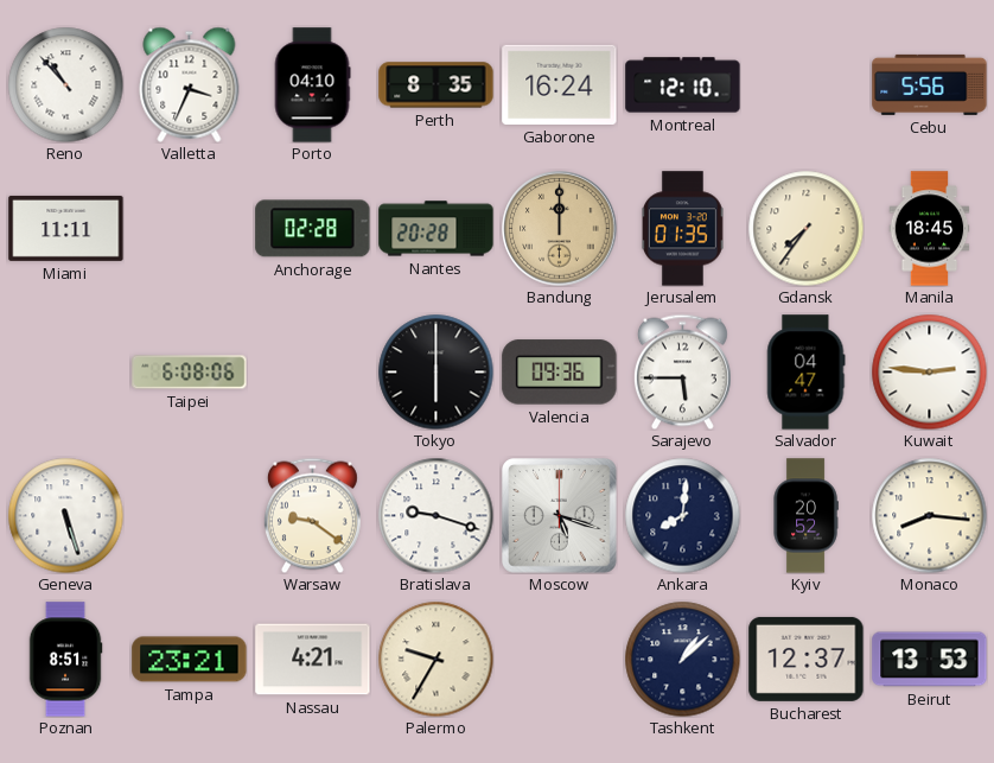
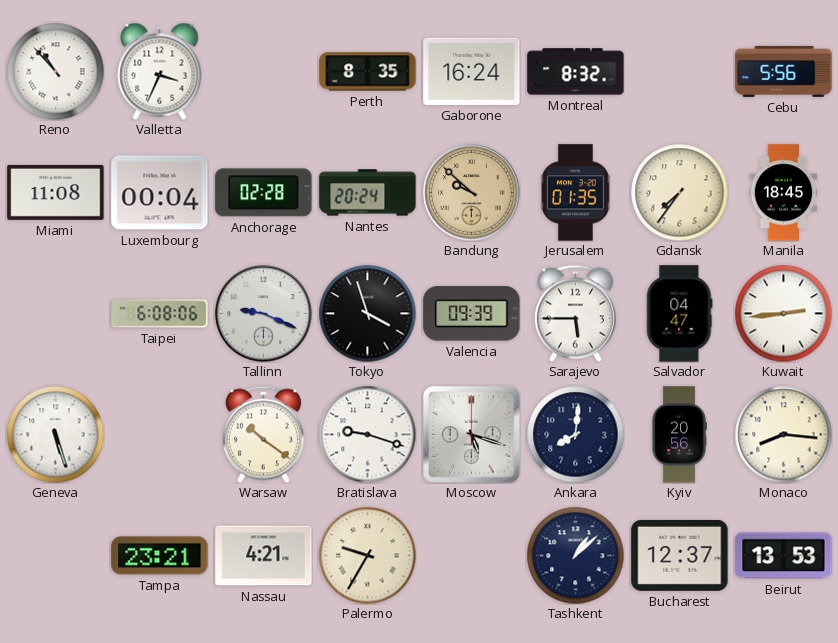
Porto: 04:10 -> none
Montreal: 12:10 -> 8:32
Miami: 11:11 -> 11:08
Luxembourg: none -> 00:04
Nantes: 20:28 -> 20:24
Bandung: 12:00 -> 9:52
Tallinn: none -> 9:19
Tokyo: 6:00 -> 3:57
Valencia: 09:36 -> 09:39
Kuwait: 2:46 -> 2:44
Warsaw: 9:21 -> 10:21
Kyiv: 20:52 -> 20:56
Poznan: 8:51 -> none
